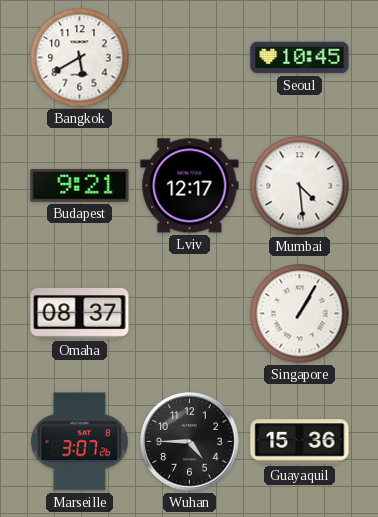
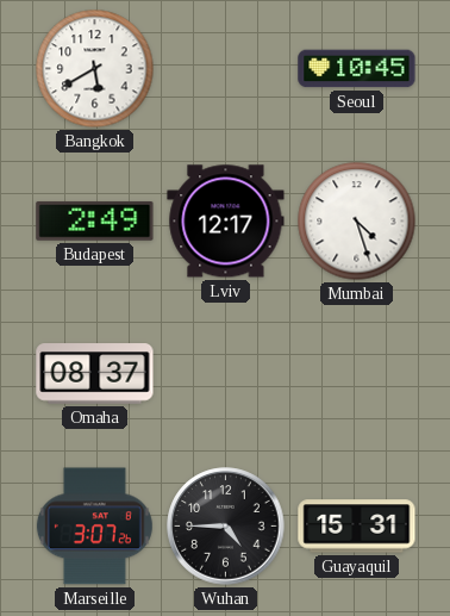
Budapest: 9:21 -> 2:49
Mumbai: 4:29 -> 4:27
Singapore: 1:05 -> none
Guayaquil: 15:36 -> 15:31
